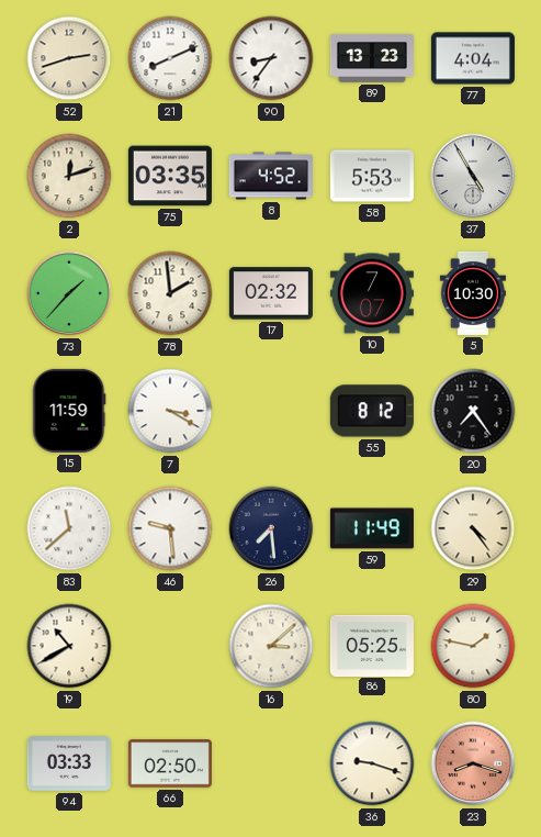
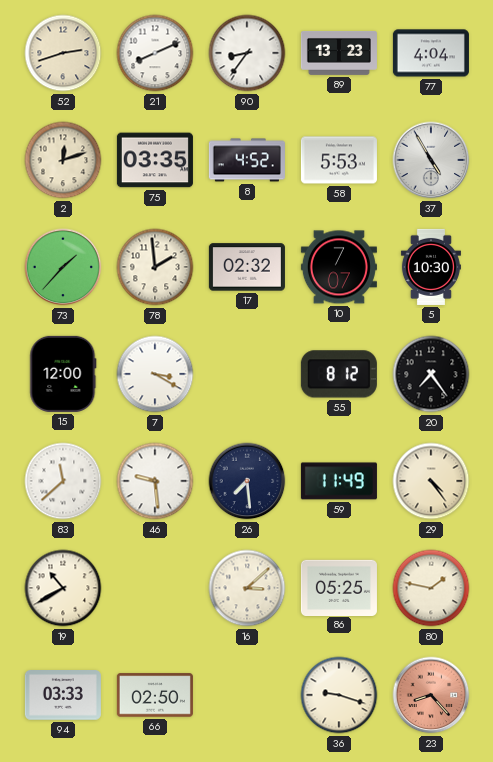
15: 11:59 -> 12:00
23: 8:18 -> 8:23
